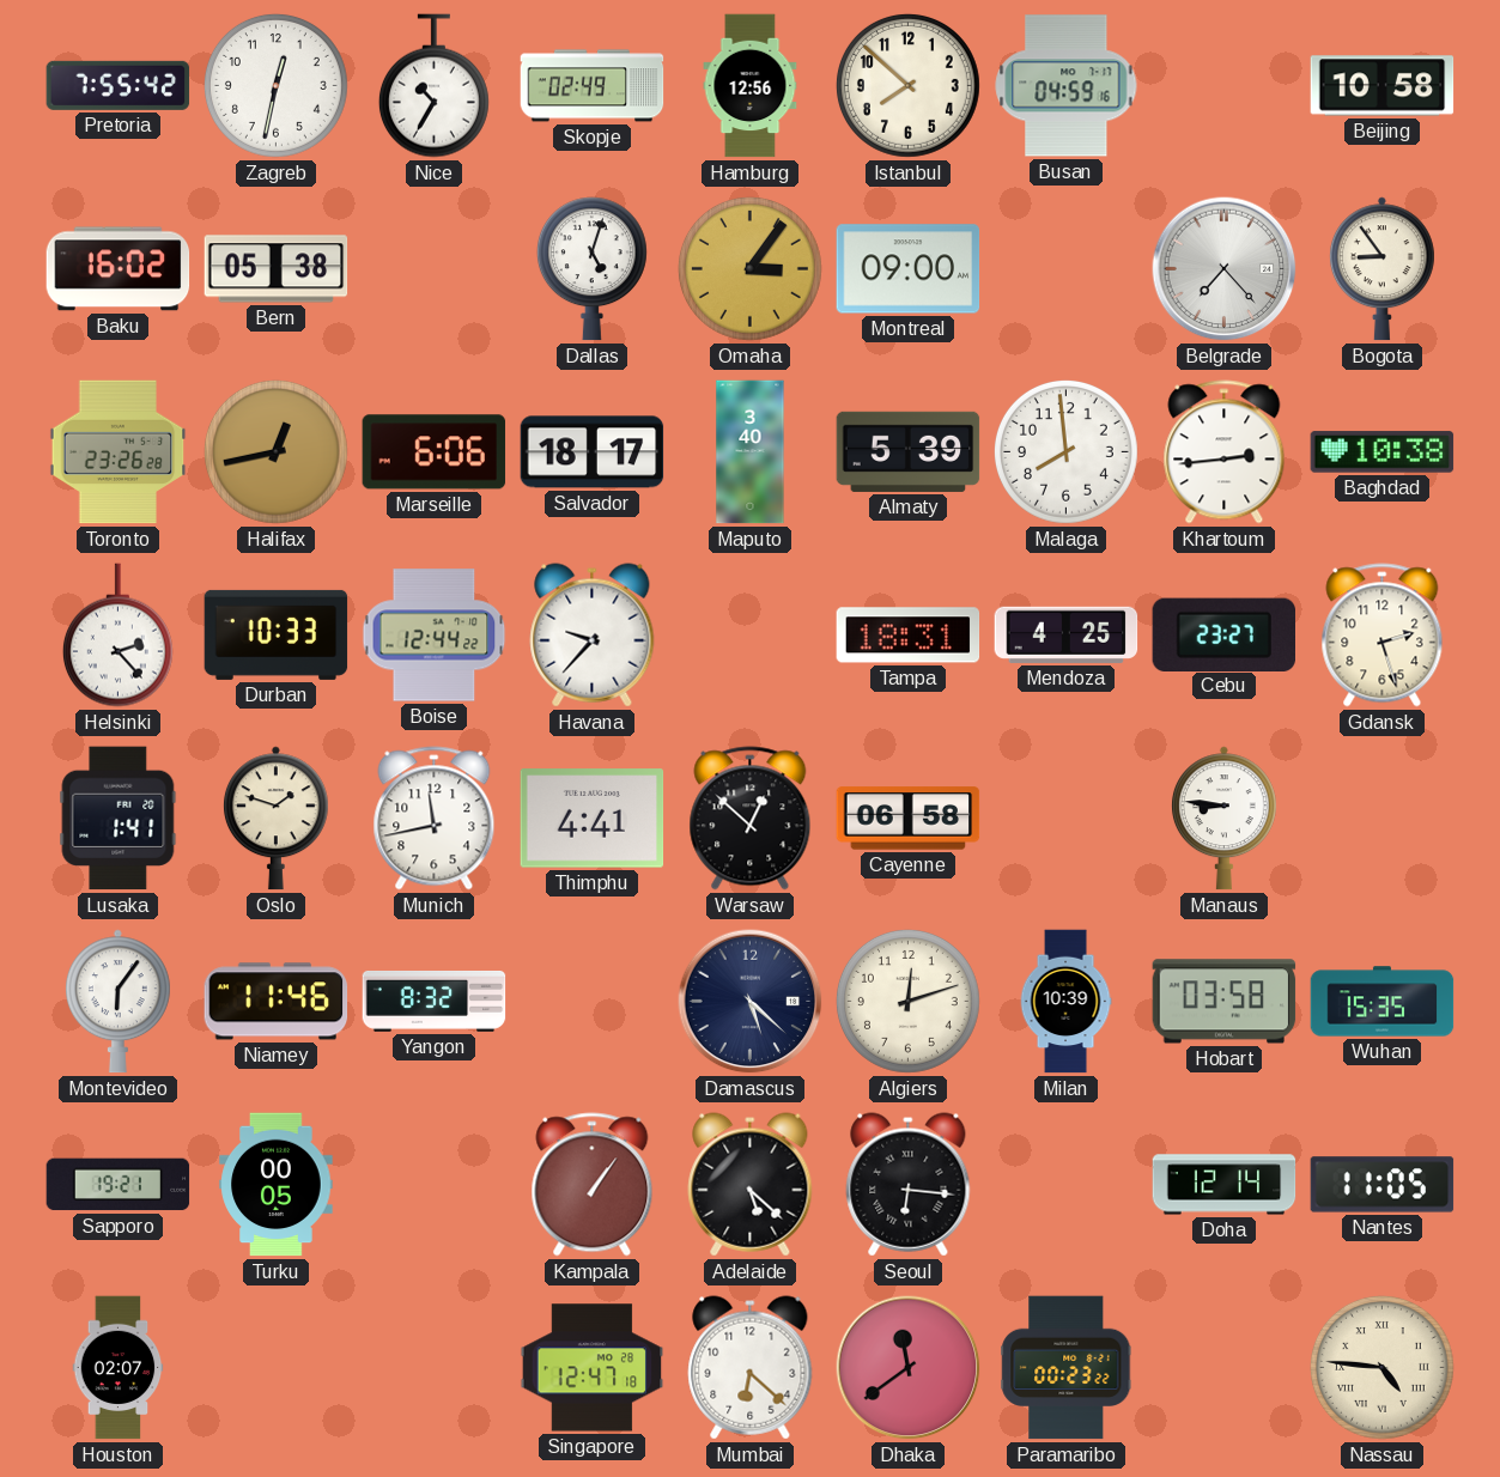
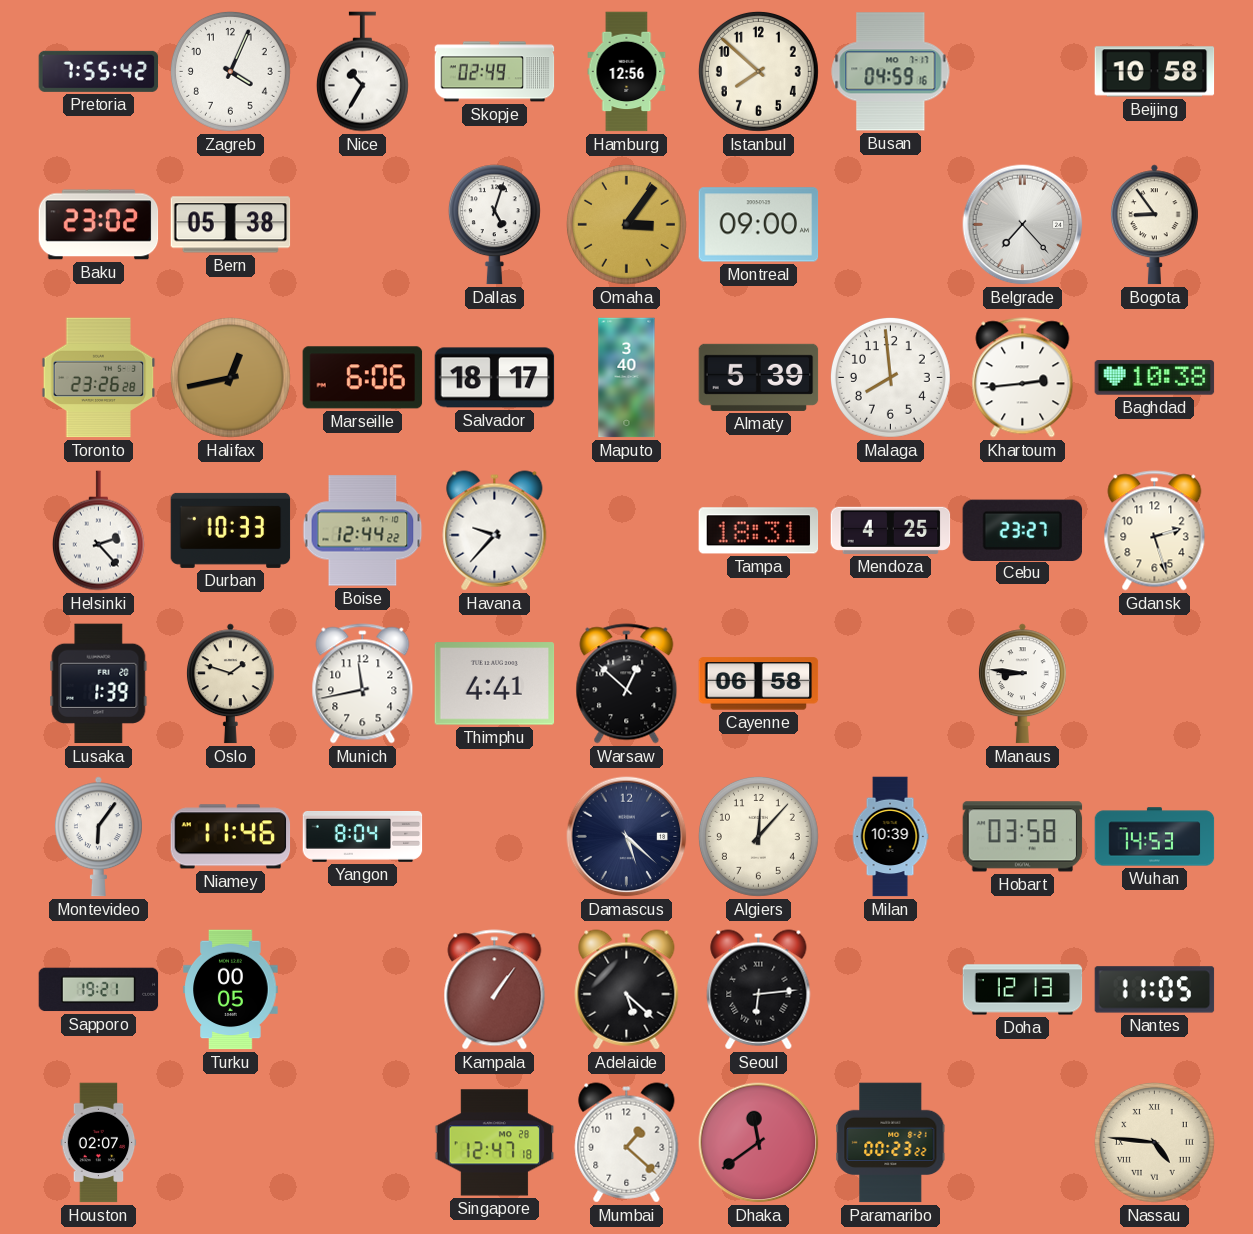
Zagreb: 12:32 -> 4:04
Baku: 16:02 -> 23:02
Lusaka: 1:41 -> 1:39
Yangon: 8:32 -> 8:04
Algiers: 12:12 -> 12:07
Wuhan: 15:35 -> 14:53
Seoul: 6:16 -> 6:14
Doha: 12:14 -> 12:13
Mumbai: 6:22 -> 1:22
